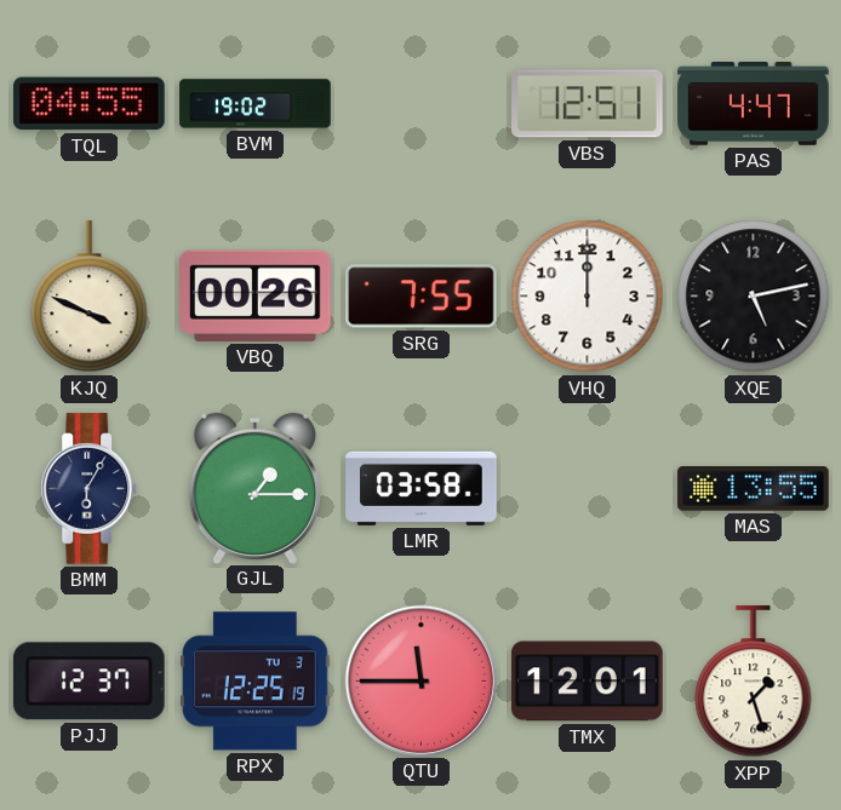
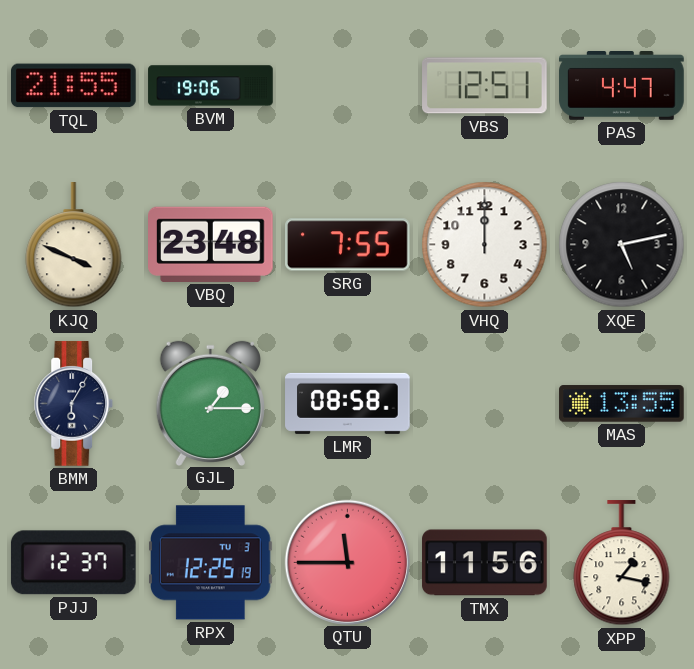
TQL: 04:55 -> 21:55
BVM: 19:02 -> 19:06
VBQ: 00:26 -> 23:48
LMR: 03:58 -> 08:58
TMX: 12:01 -> 11:56
XPP: 1:27 -> 1:17
